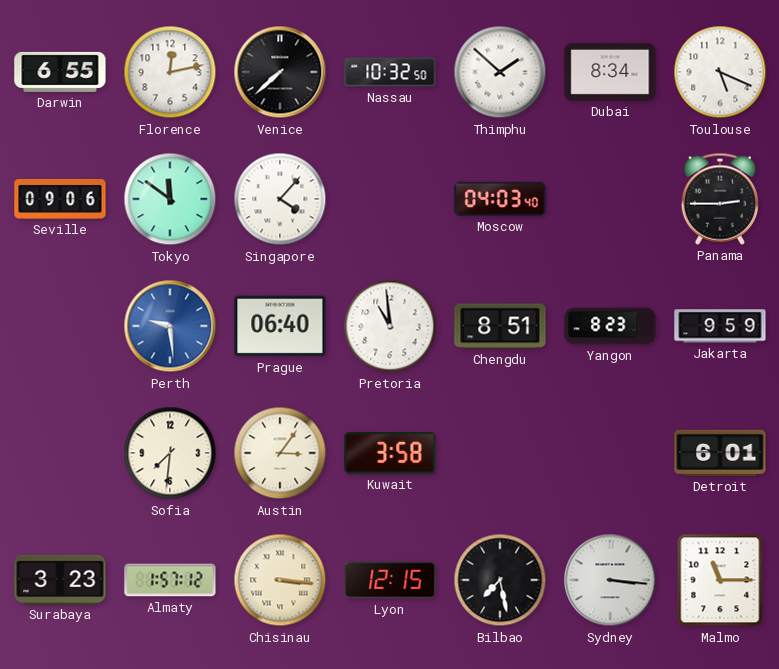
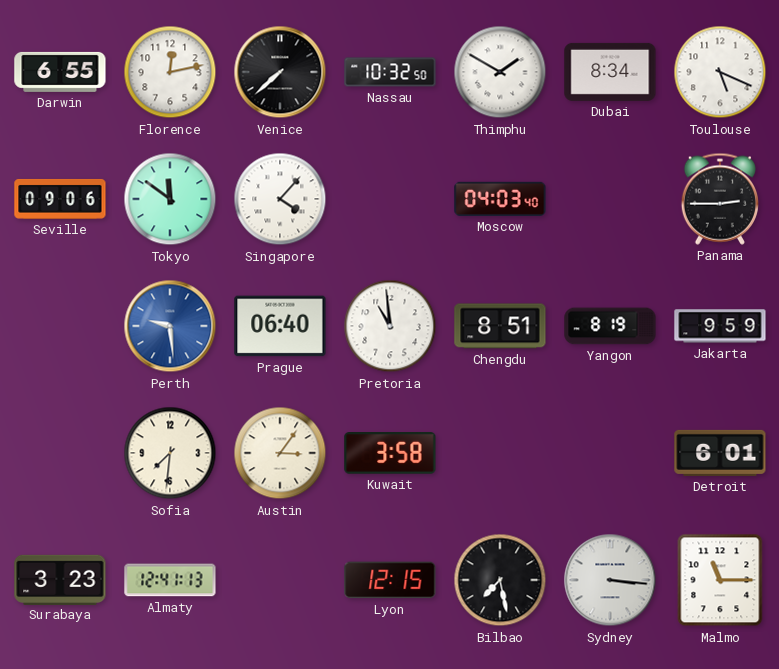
Thimphu: 1:52 -> 1:50
Yangon: 8:23 -> 8:19
Almaty: 1:57 -> 12:41
Chisinau: 3:16 -> none
